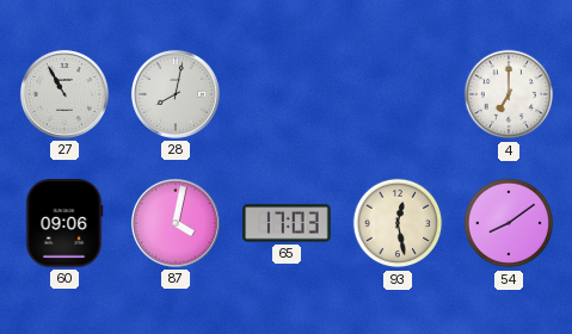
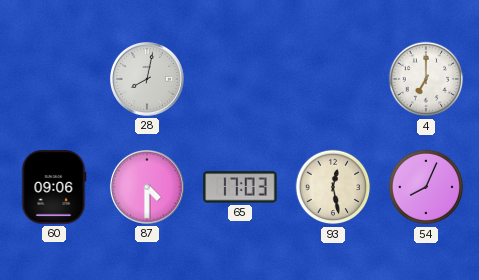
27: 10:55 -> none
87: 4:02 -> 4:30
54: 8:09 -> 8:04
